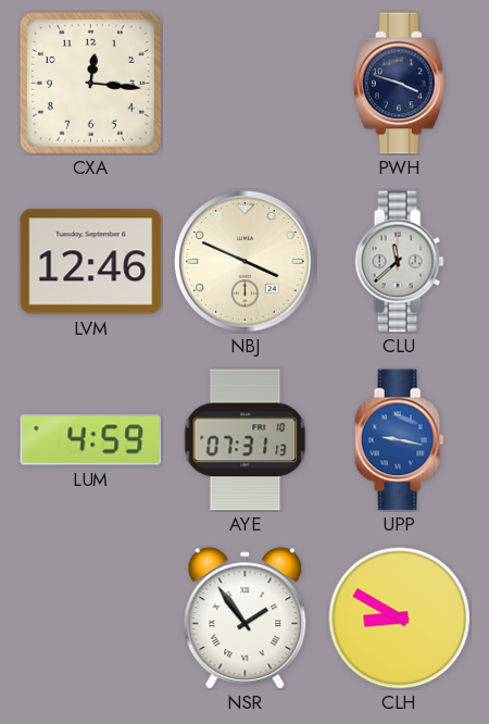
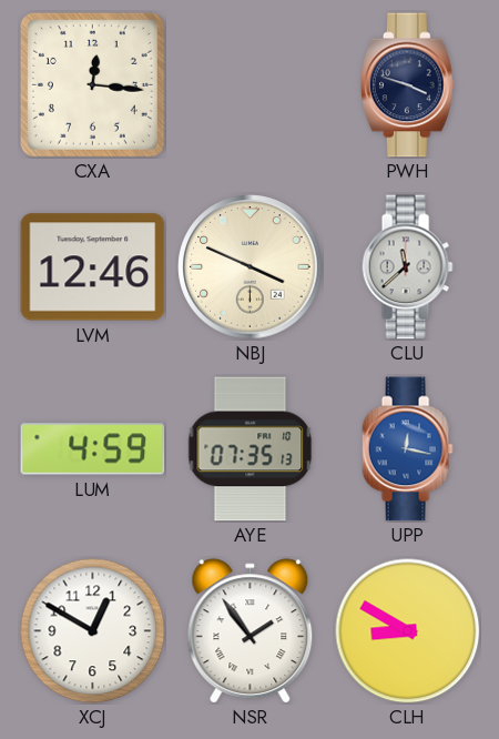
AYE: 07:31 -> 07:35
UPP: 9:17 -> 12:17
XCJ: none -> 12:50
